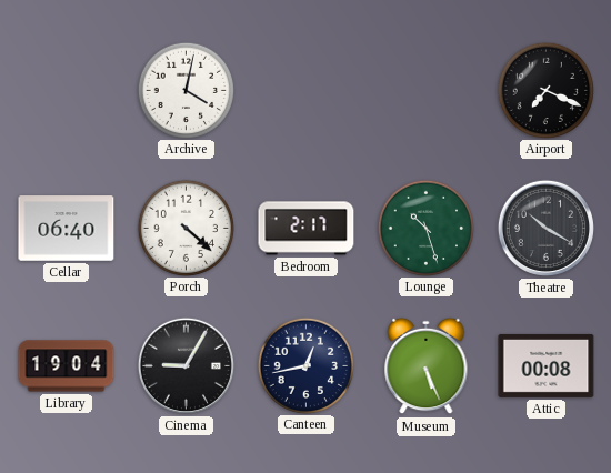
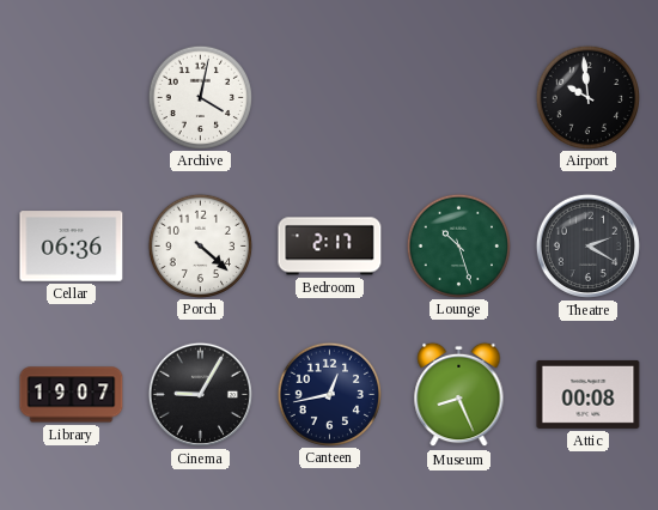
Airport: 7:19 -> 9:59
Cellar: 06:40 -> 06:36
Theatre: 10:20 -> 2:20
Library: 19:04 -> 19:07
Museum: 5:26 -> 8:26
